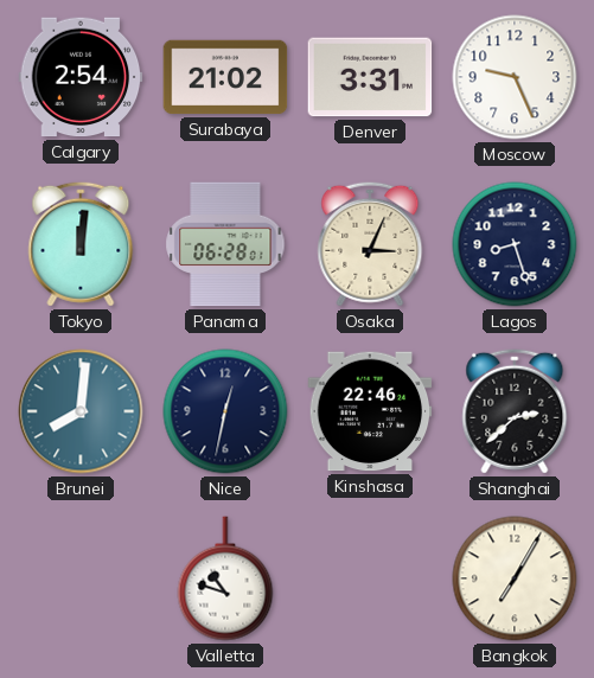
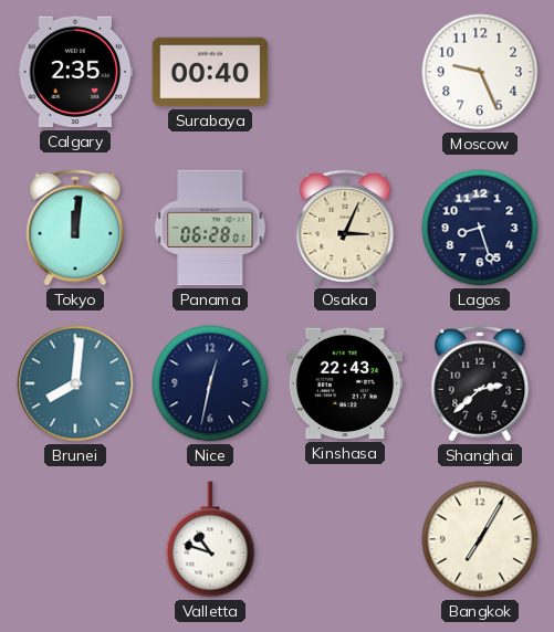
Calgary: 2:54 -> 2:35
Surabaya: 21:02 -> 00:40
Denver: 3:31 -> none
Kinshasa: 22:46 -> 22:43
